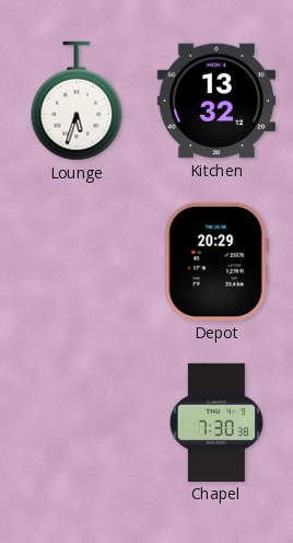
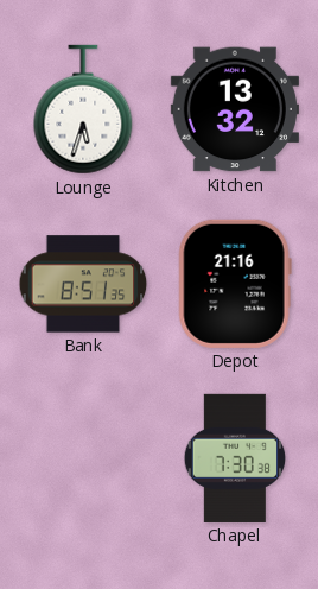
Bank: none -> 8:51
Depot: 20:29 -> 21:16
